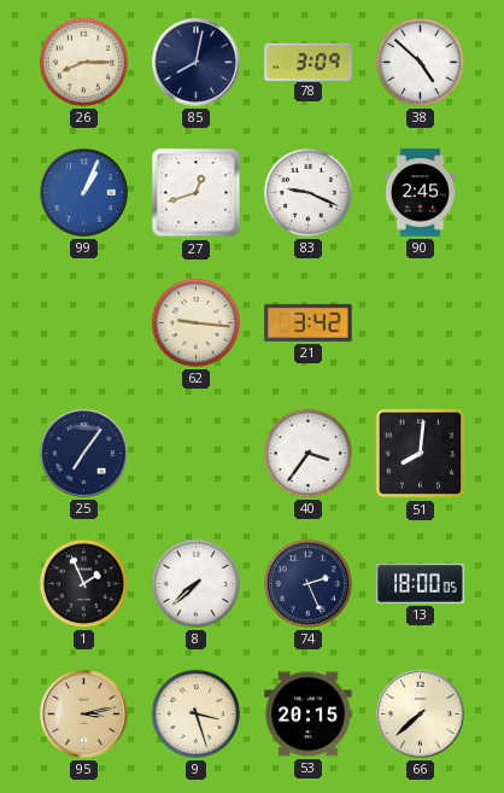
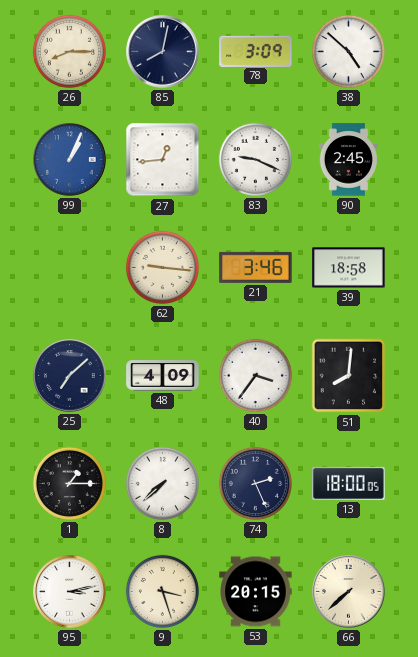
27: 12:42 -> 12:44
21: 3:42 -> 3:46
39: none -> 18:58
25: 7:06 -> 7:08
48: none -> 4:09
1: 1:56 -> 1:15
95 dial: champagne -> white
